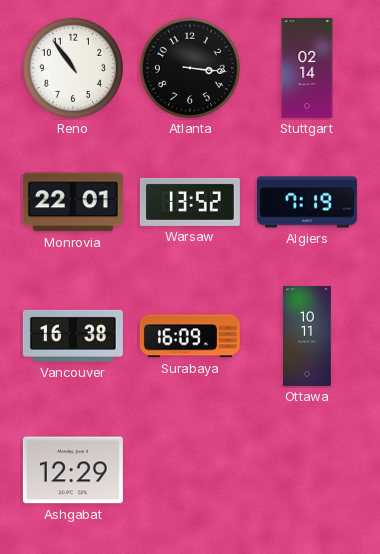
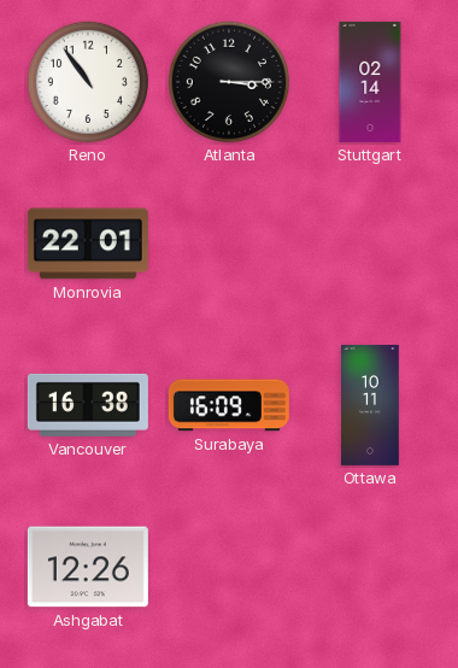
Atlanta: 3:16 -> 3:15
Warsaw: 13:52 -> none
Algiers: 7:19 -> none
Ashgabat: 12:29 -> 12:26
